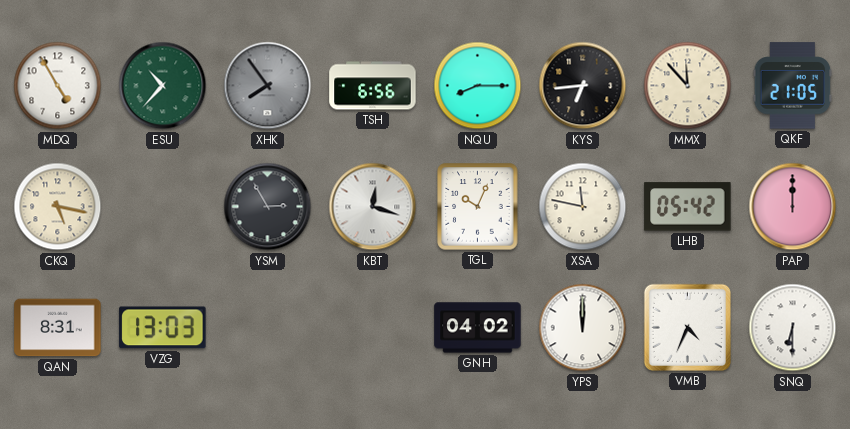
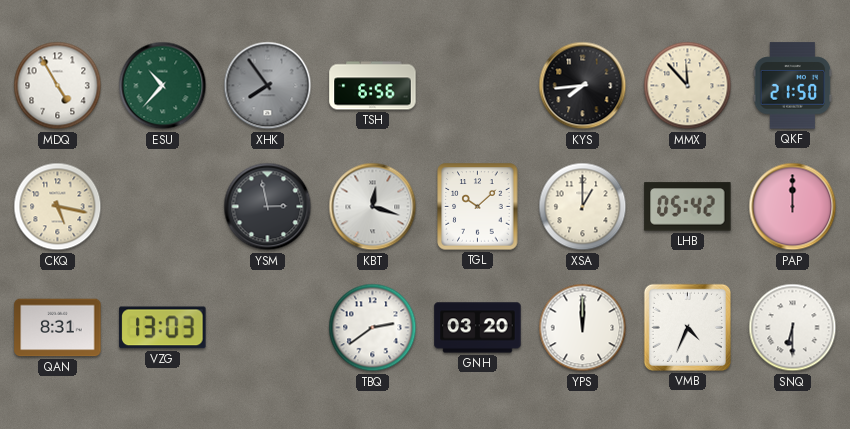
NQU: 8:15 -> none
KYS: 6:44 -> 7:44
QKF: 21:05 -> 21:50
YSM: 2:55 -> 2:58
TGL: 10:04 -> 10:08
XSA: 11:47 -> 1:00
TBQ: none -> 2:39
GNH: 04:02 -> 03:20
